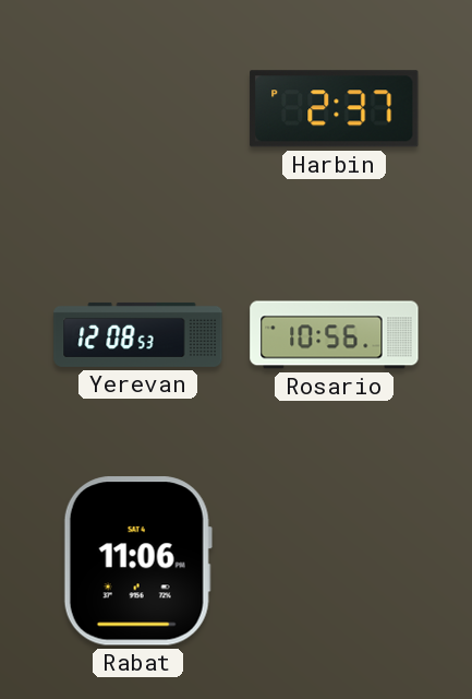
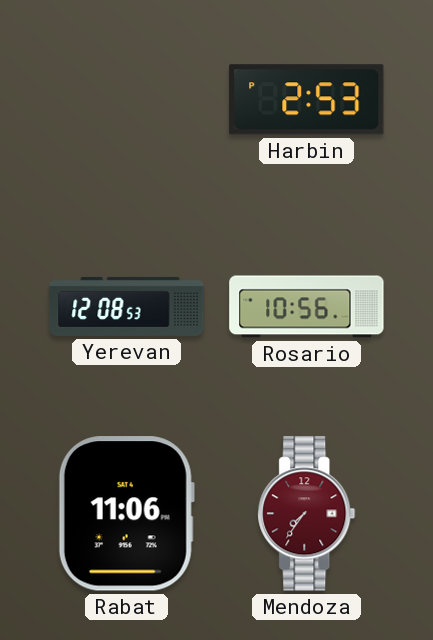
Harbin: 2:37 -> 2:53
Mendoza: none -> 7:36
